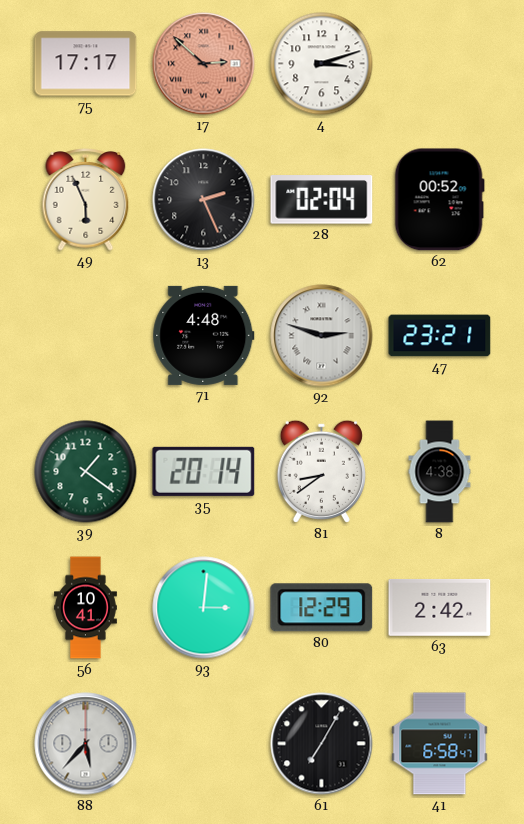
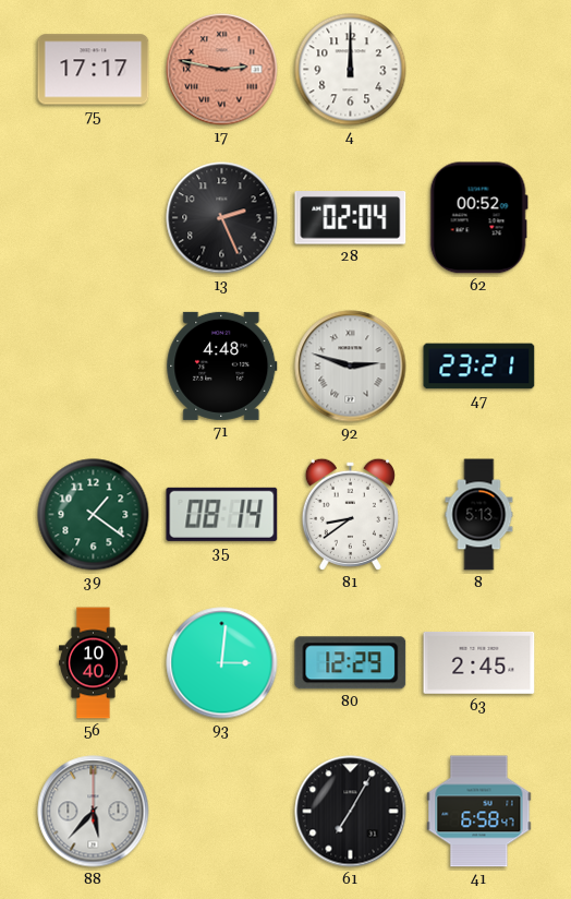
17: 2:52 -> 2:47
4: 3:12 -> 12:00
49: 5:56 -> none
35: 20:14 -> 08:14
8: 4:38 -> 5:13
56: 10:41 -> 10:40
63: 2:42 -> 2:45
